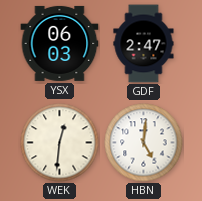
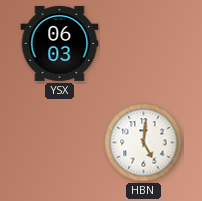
GDF: 2:47 -> none
WEK: 12:31 -> none
